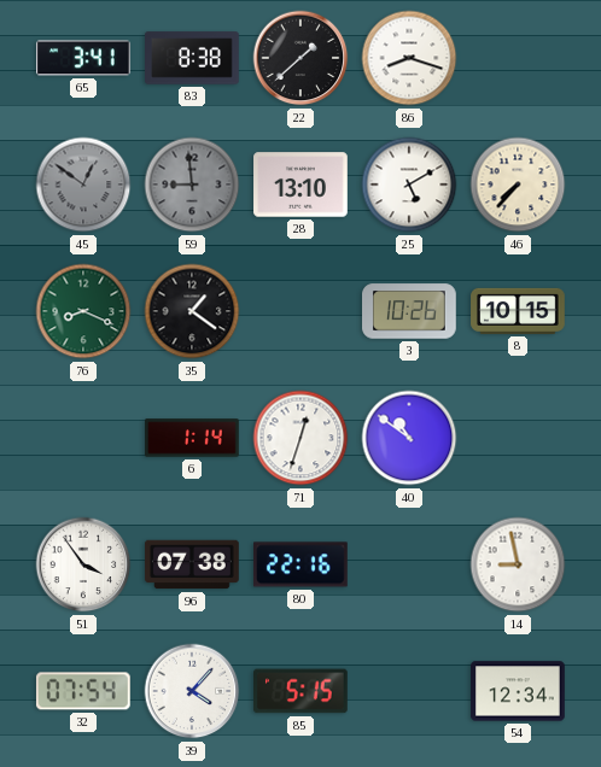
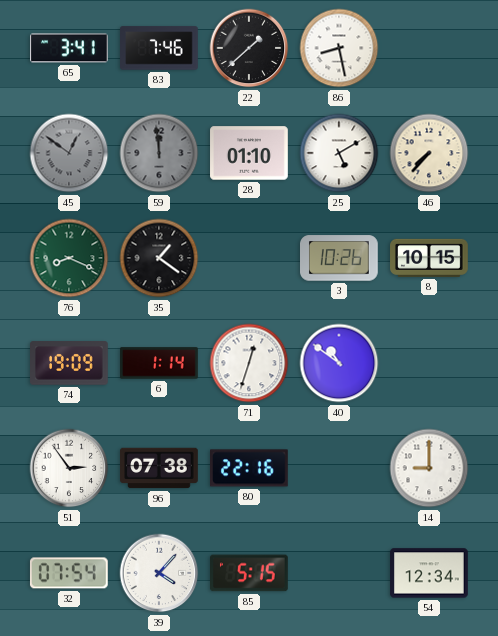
83: 8:38 -> 7:46
86: 8:18 -> 8:28
59: 8:59 -> 11:59
28: 13:10 -> 01:10
74: none -> 19:09
51: 3:54 -> 2:54
14: 8:58 -> 9:00
